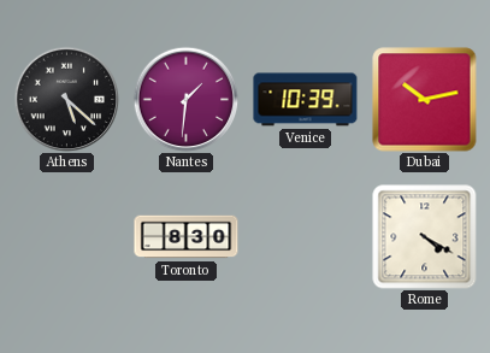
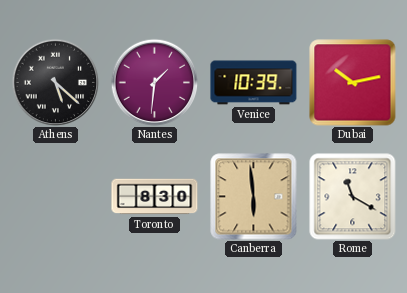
Canberra: none -> 5:59
Rome: 4:20 -> 11:20
